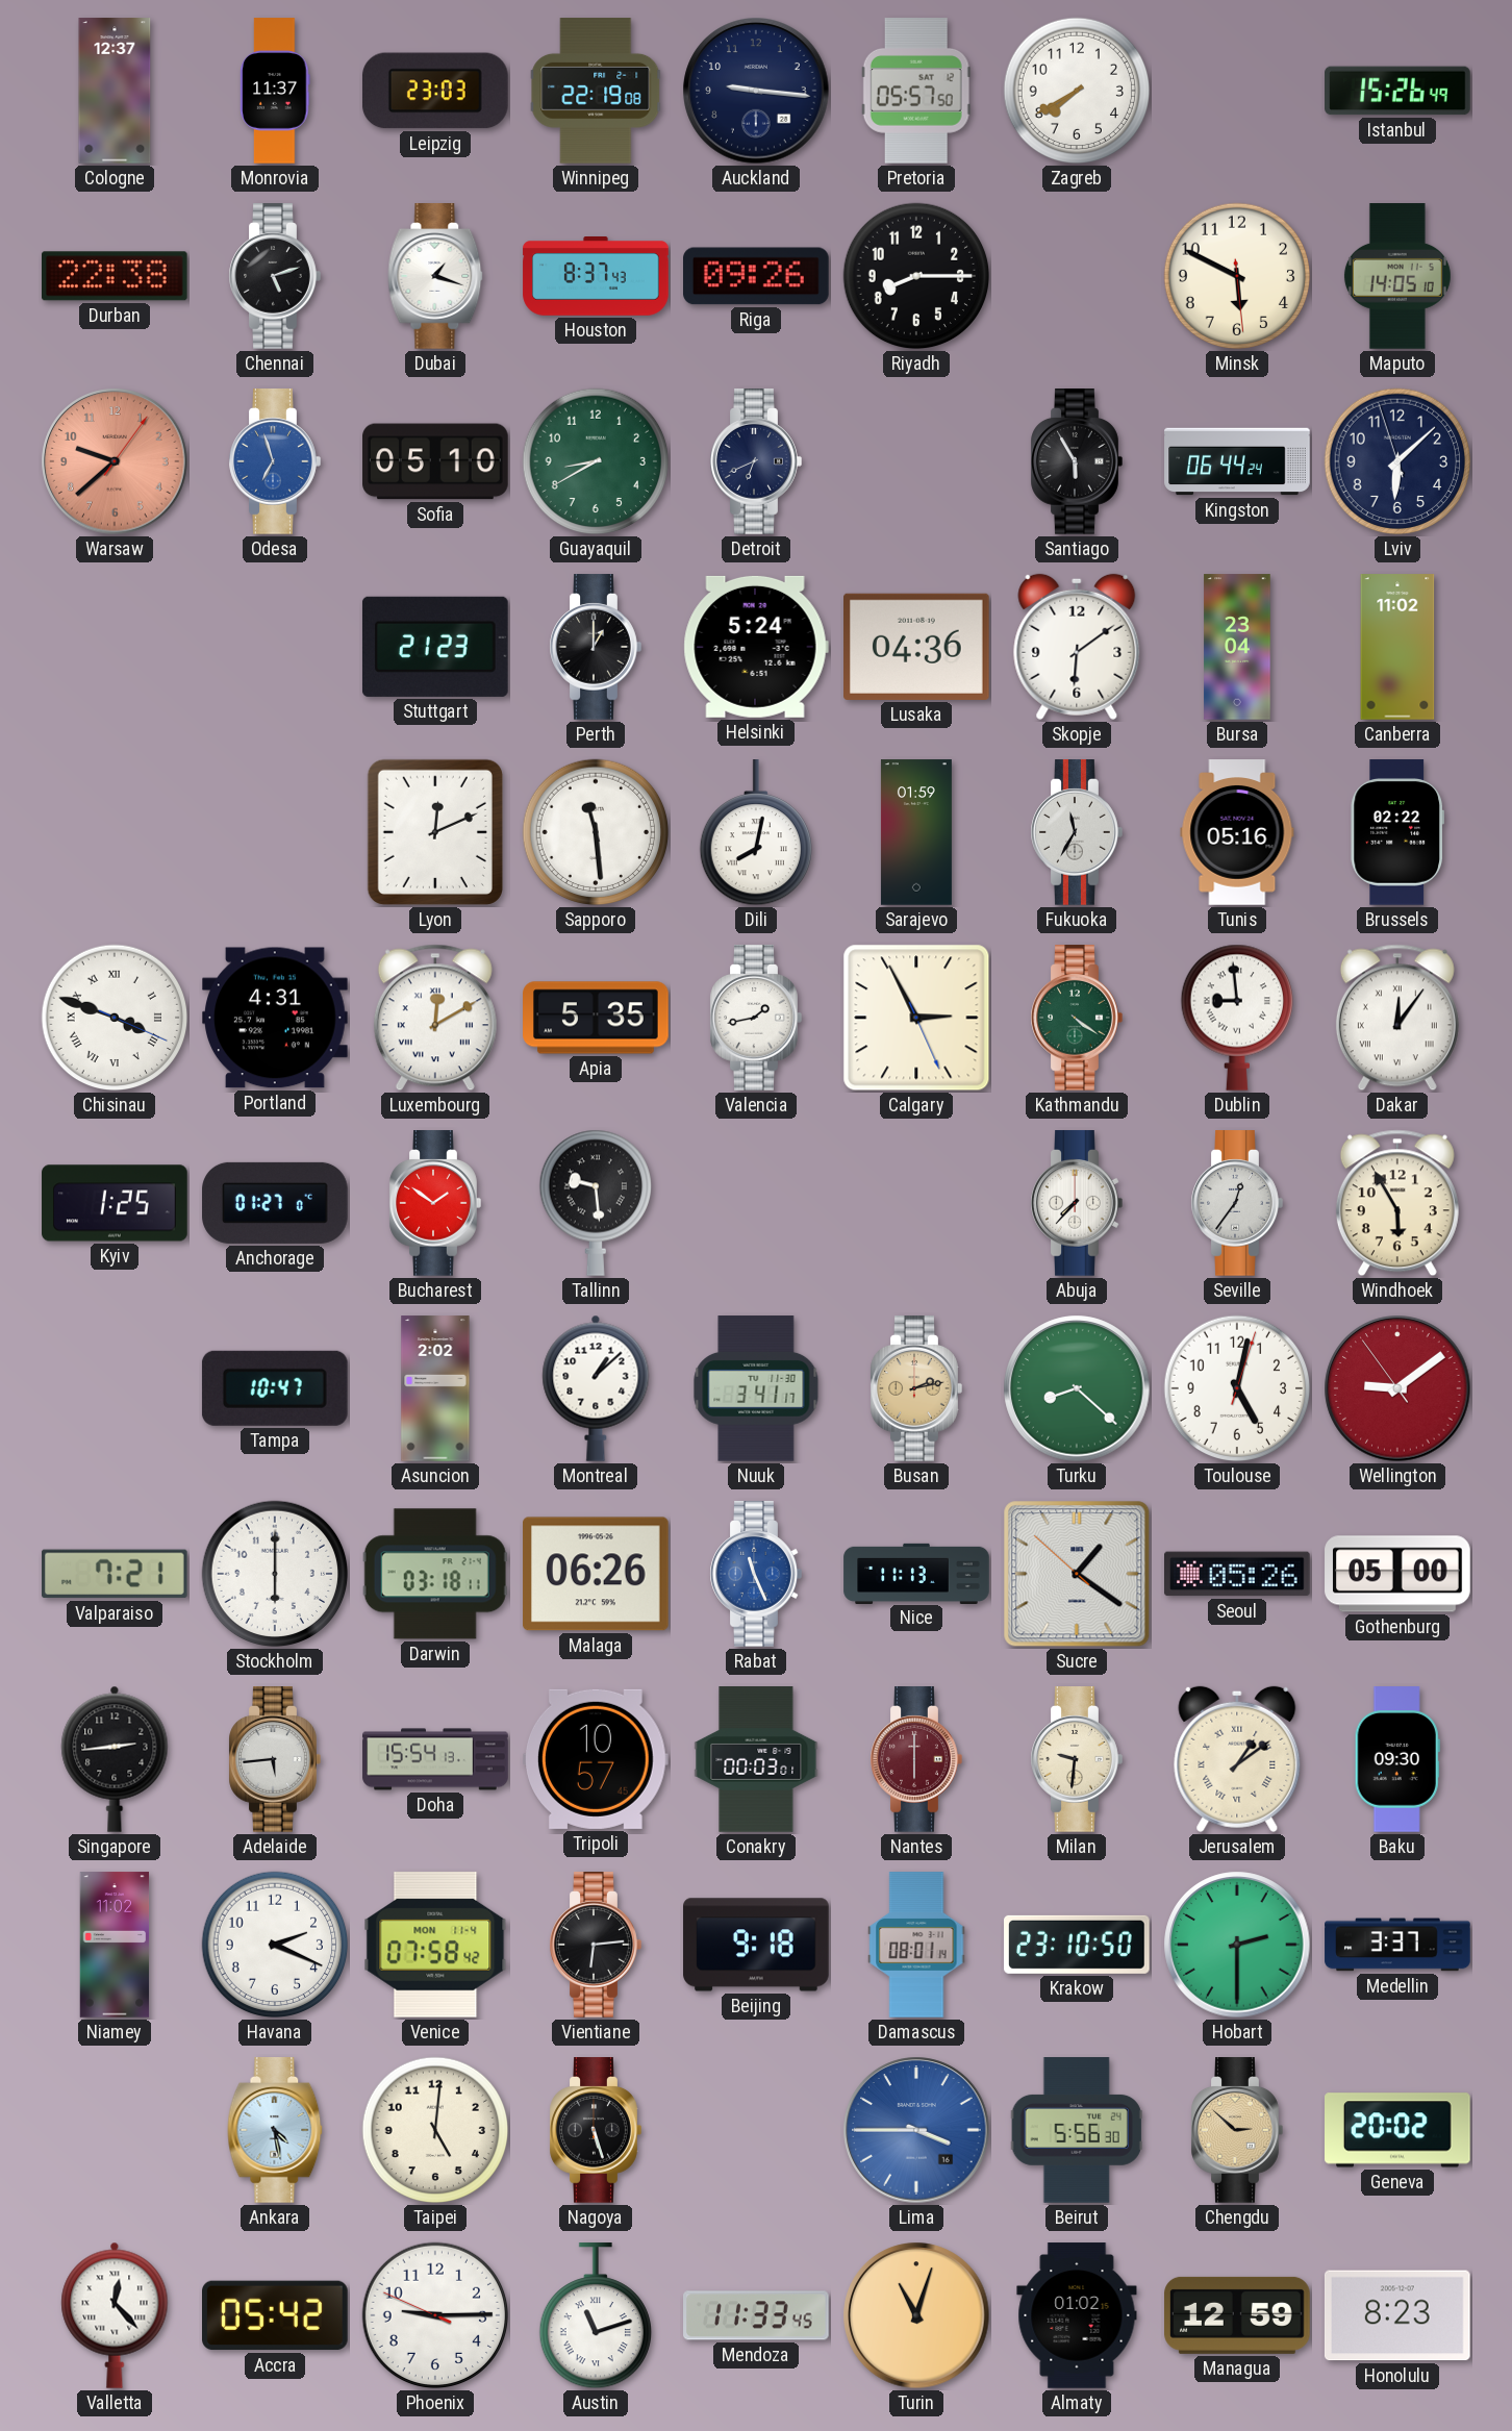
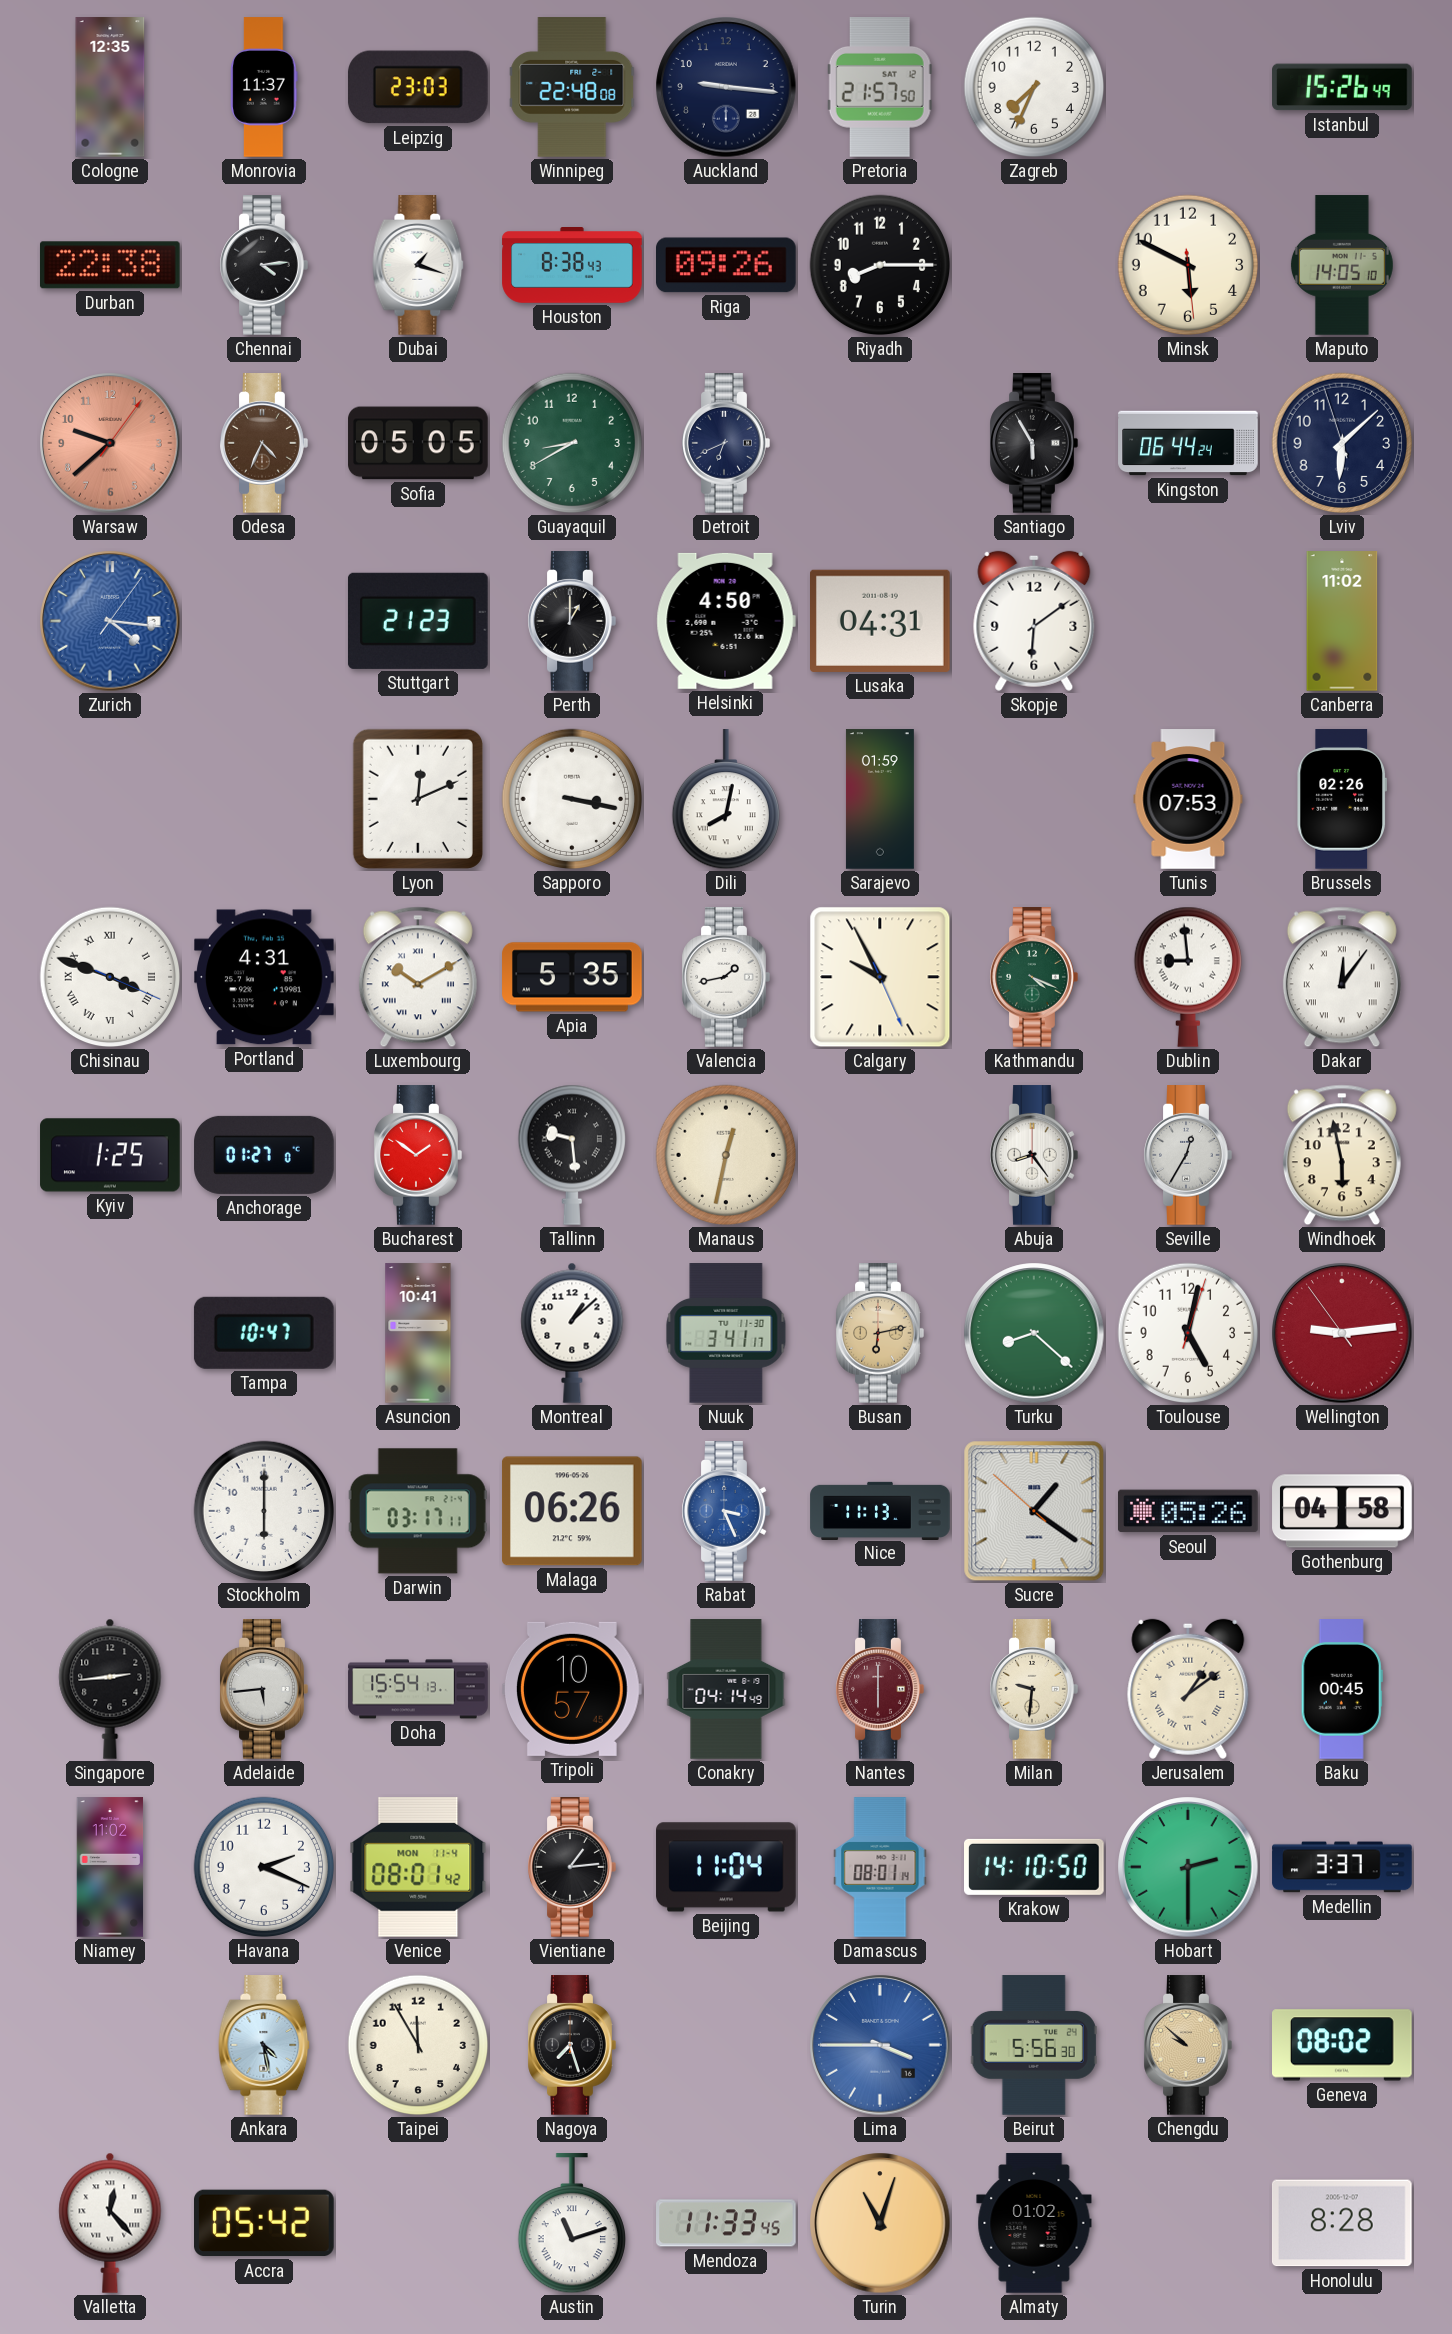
Cologne: 12:37 -> 12:35
Winnipeg: 22:19 -> 22:48
Pretoria: 05:57 -> 21:57
Zagreb: 7:40 -> 7:34
Chennai: 5:12 -> 4:14
Houston: 8:37 -> 8:38
Odesa: 6:57 -> 4:34
Odesa dial: blue -> brown
Sofia: 05:10 -> 05:05
Zurich: none -> 4:16
Helsinki: 5:24 -> 4:50
Lusaka: 04:36 -> 04:31
Bursa: 23:04 -> none
Sapporo: 11:29 -> 3:17
Fukuoka: 11:35 -> none
Tunis: 05:16 -> 07:53
Brussels: 02:22 -> 02:26
Luxembourg: 12:10 -> 10:10
Calgary: 2:55 -> 9:55
Kathmandu: 4:21 -> 4:19
Manaus: none -> 12:32
Abuja: 7:37 -> 8:24
Seville: 12:36 -> 12:35
Windhoek: 5:55 -> 5:58
Asuncion: 2:02 -> 10:41
Busan: 2:13 -> 6:13
Wellington: 9:08 -> 9:13
Valparaiso: 7:21 -> none
Darwin: 03:18 -> 03:17
Rabat: 11:26 -> 3:26
Gothenburg: 05:00 -> 04:58
Conakry: 00:03 -> 04:14
Baku: 09:30 -> 00:45
Venice: 07:58 -> 08:01
Vientiane: 6:14 -> 1:14
Beijing: 9:18 -> 11:04
Krakow: 23:10 -> 14:10
Taipei: 5:01 -> 11:55
Nagoya: 5:27 -> 7:27
Chengdu: 2:52 -> 9:52
Geneva: 20:02 -> 08:02
Phoenix: 9:14 -> none
Managua: 12:59 -> none
Honolulu: 8:23 -> 8:28
